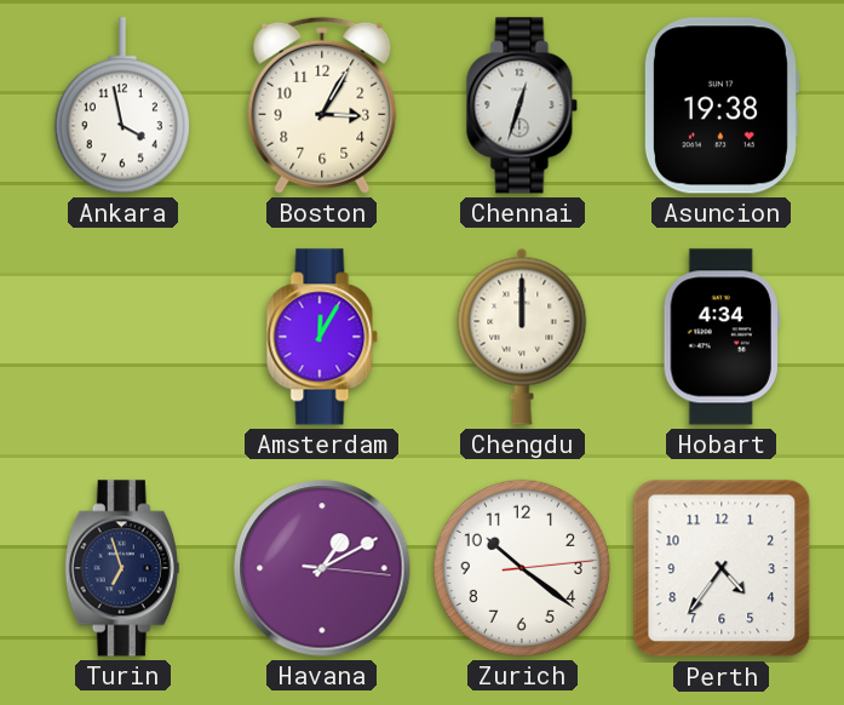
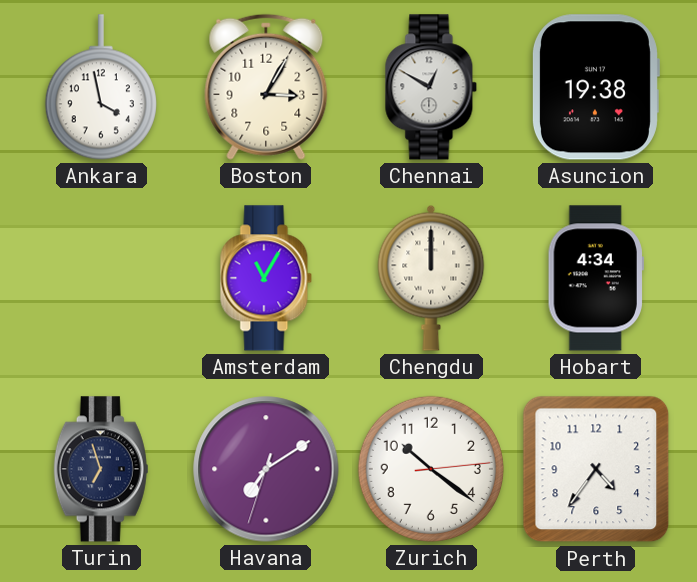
Chennai: 12:33 -> 12:50
Amsterdam: 12:05 -> 11:05
Havana: 1:10 -> 7:09
